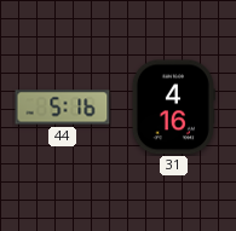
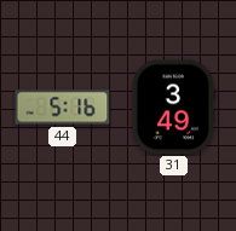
31: 4:16 -> 3:49
